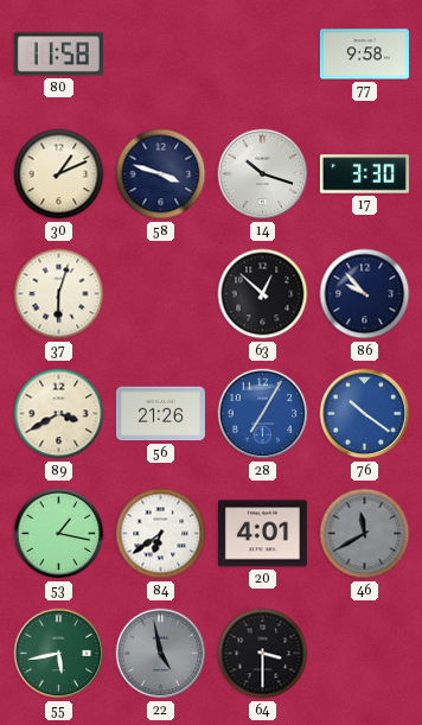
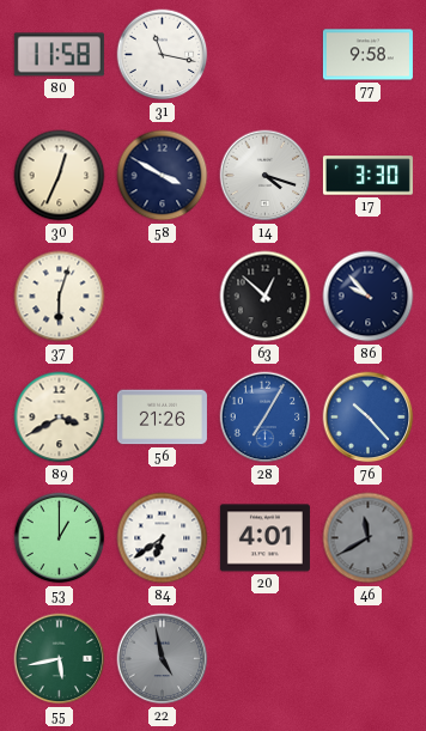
31: none -> 11:17
30: 1:11 -> 12:34
58: 3:48 -> 3:50
14: 10:18 -> 4:18
76: 10:21 -> 10:23
53: 1:17 -> 1:00
64: 3:30 -> none
